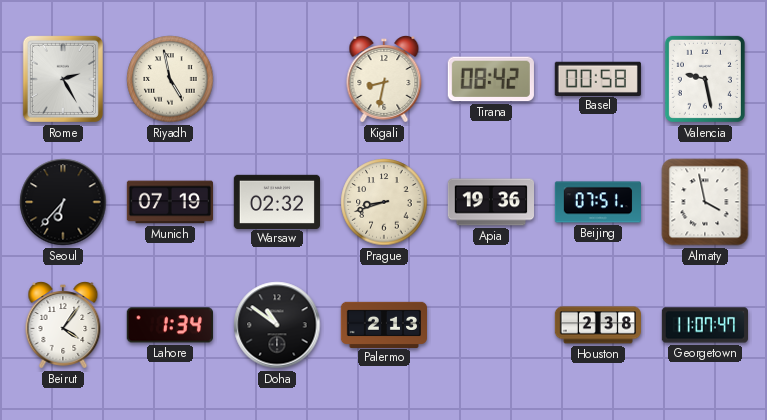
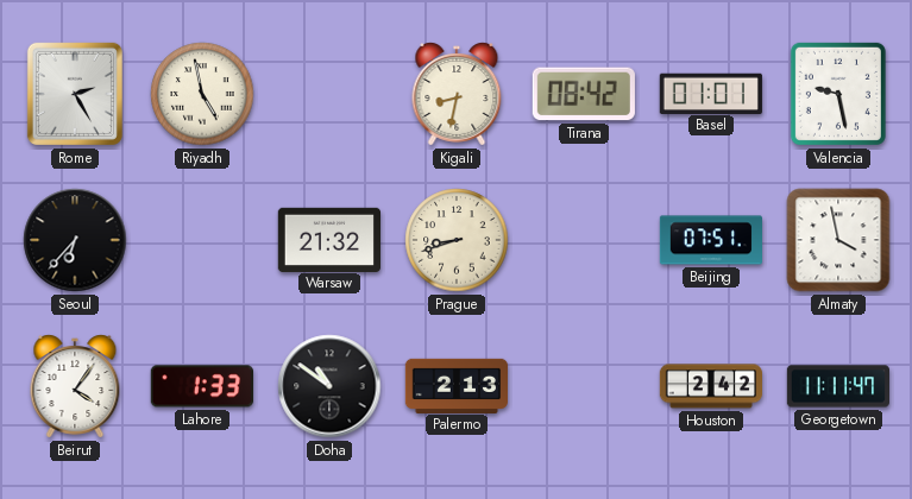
Basel: 00:58 -> 01:01
Munich: 07:19 -> none
Warsaw: 02:32 -> 21:32
Apia: 19:36 -> none
Lahore: 1:34 -> 1:33
Houston: 2:38 -> 2:42
Georgetown: 11:07 -> 11:11
